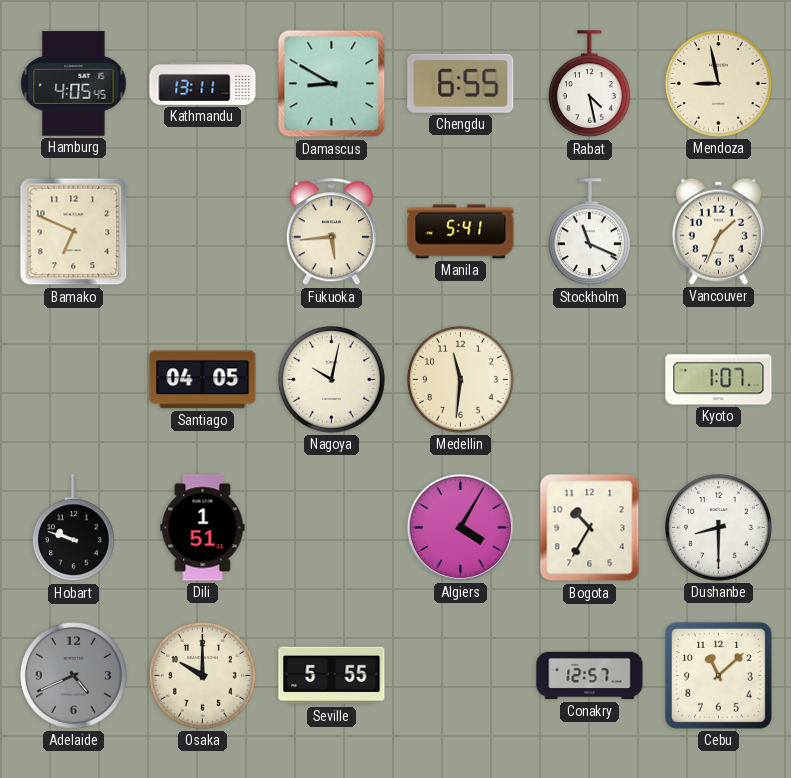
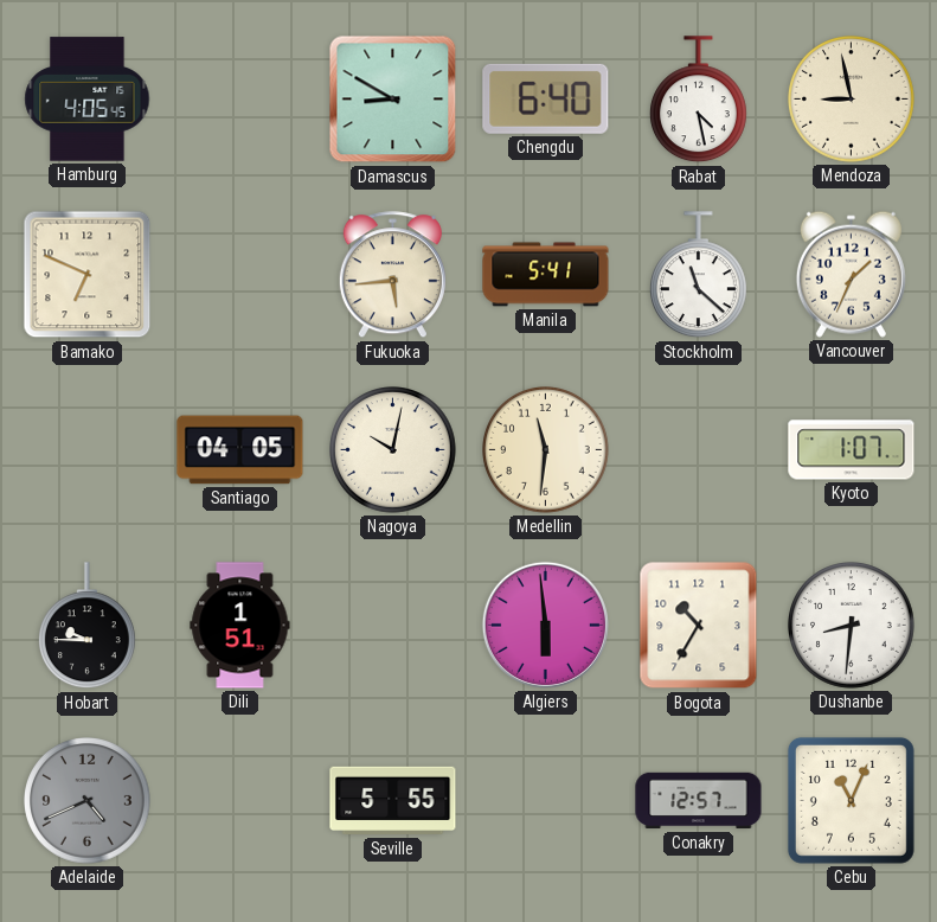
Kathmandu: 13:11 -> none
Chengdu: 6:55 -> 6:40
Stockholm: 11:19 -> 11:22
Hobart: 9:48 -> 9:45
Algiers: 4:05 -> 5:59
Dushanbe: 8:30 -> 8:31
Osaka: 10:00 -> none
Cebu: 11:08 -> 11:04
